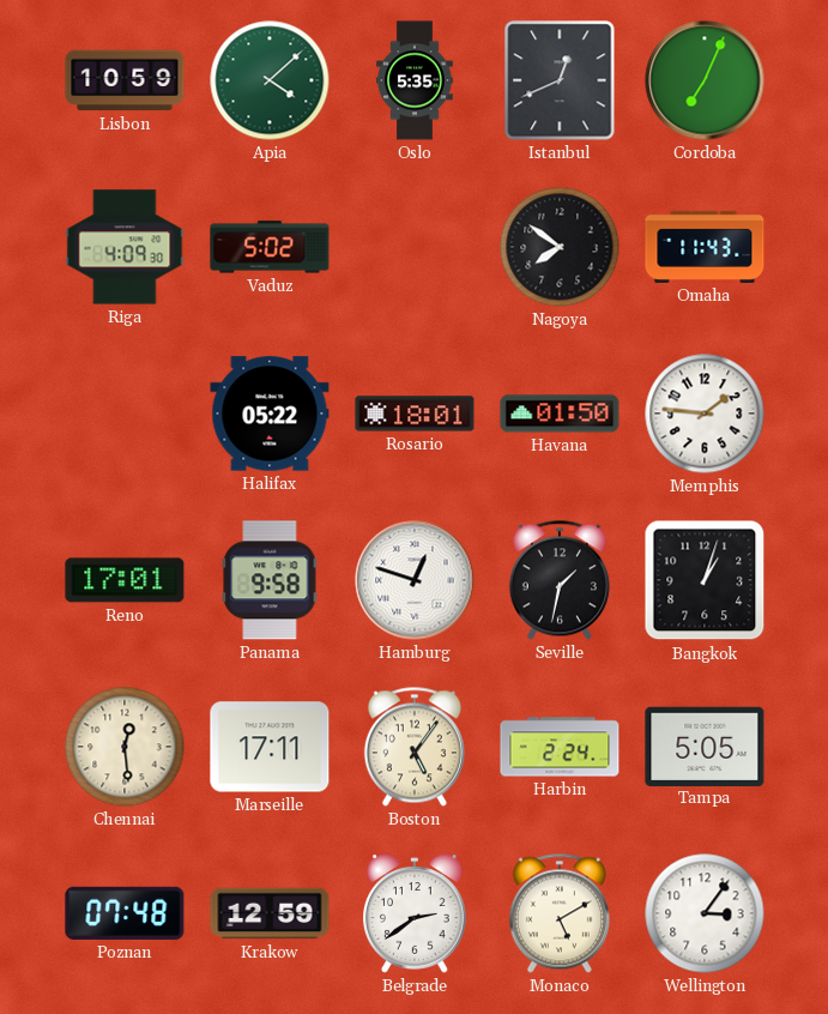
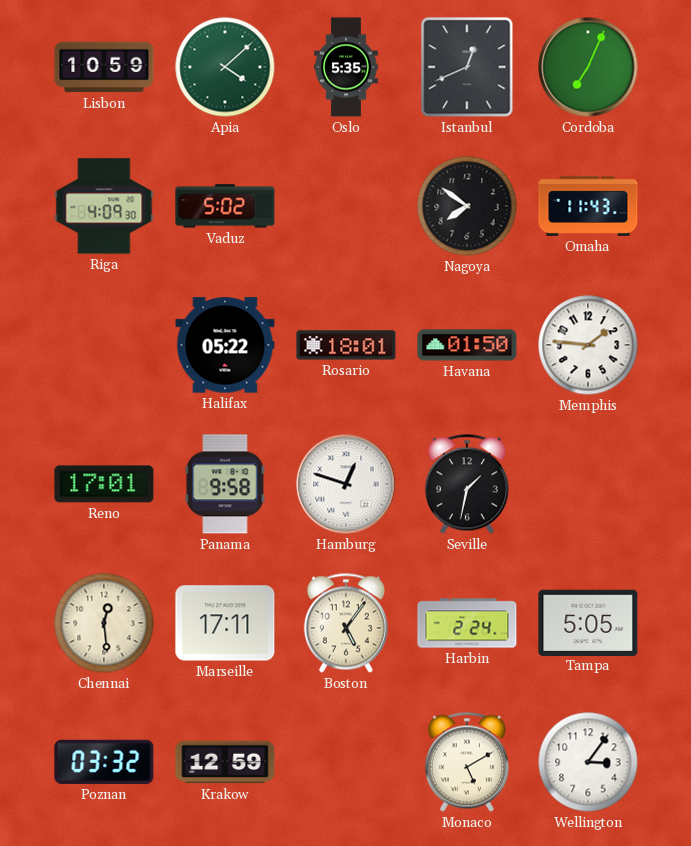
Bangkok: 1:03 -> none
Poznan: 07:48 -> 03:32
Belgrade: 2:39 -> none
